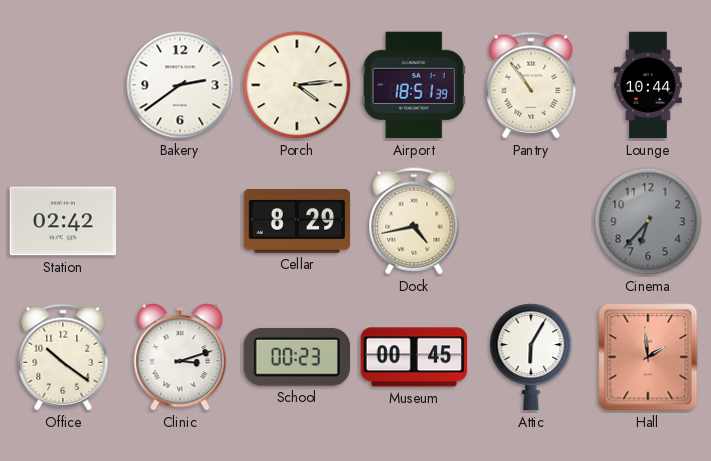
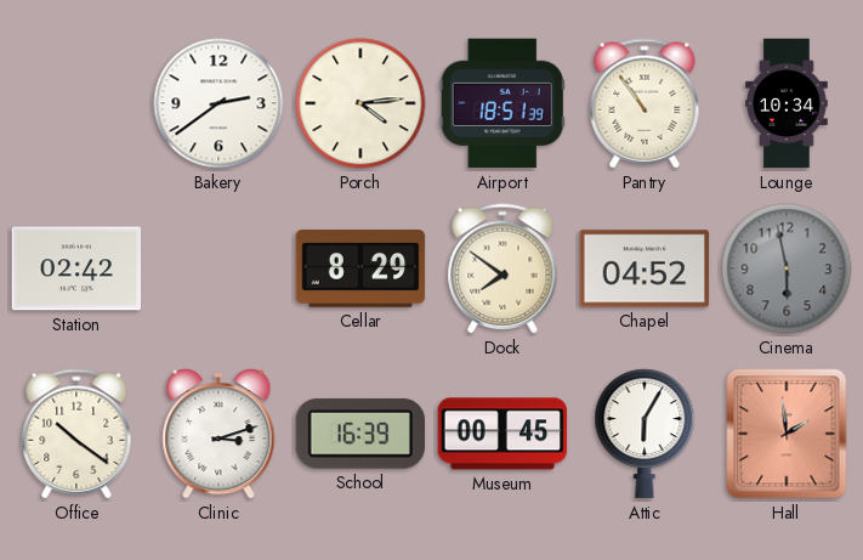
Lounge: 10:44 -> 10:34
Dock: 4:43 -> 7:51
Chapel: none -> 04:52
Cinema: 6:37 -> 5:58
School: 00:23 -> 16:39
